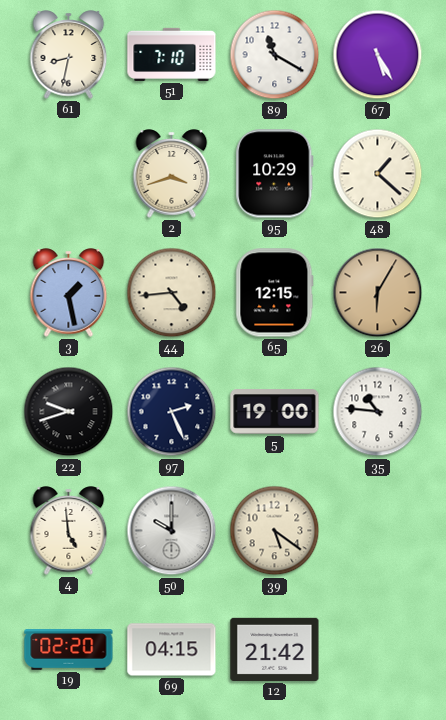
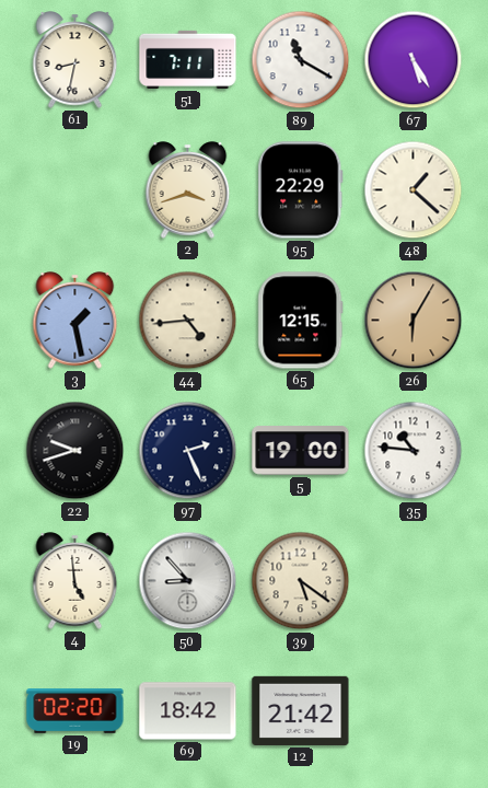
51: 7:10 -> 7:11
95: 10:29 -> 22:29
50: 10:00 -> 8:53
69: 04:15 -> 18:42
